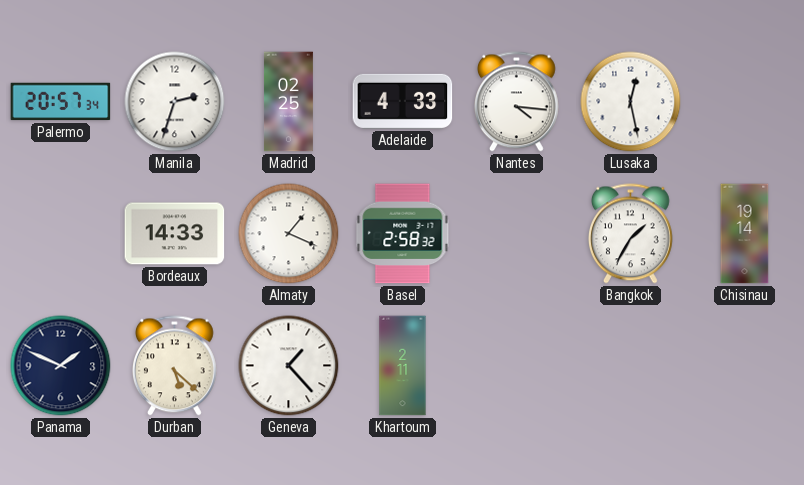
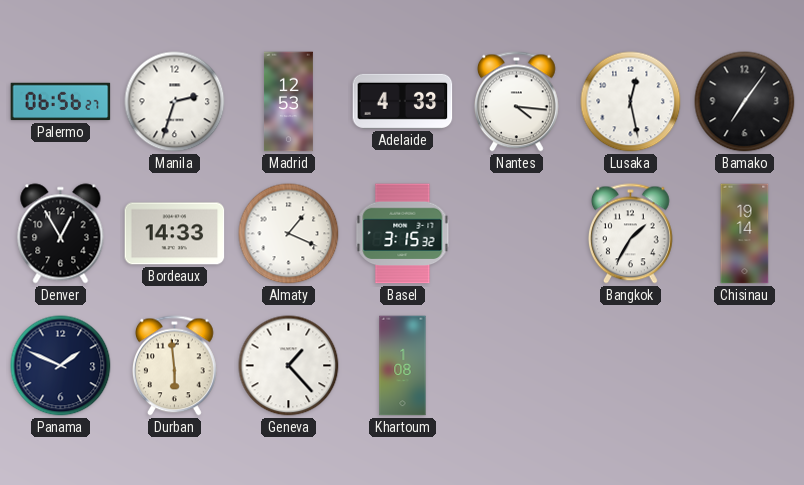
Palermo: 20:57 -> 06:56
Madrid: 02:25 -> 12:53
Bamako: none -> 7:06
Denver: none -> 12:55
Basel: 2:58 -> 3:15
Durban: 5:22 -> 5:59
Khartoum: 2:11 -> 1:08
